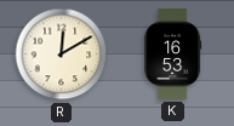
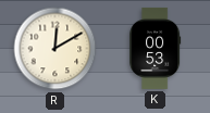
K: 16:53 -> 00:53
